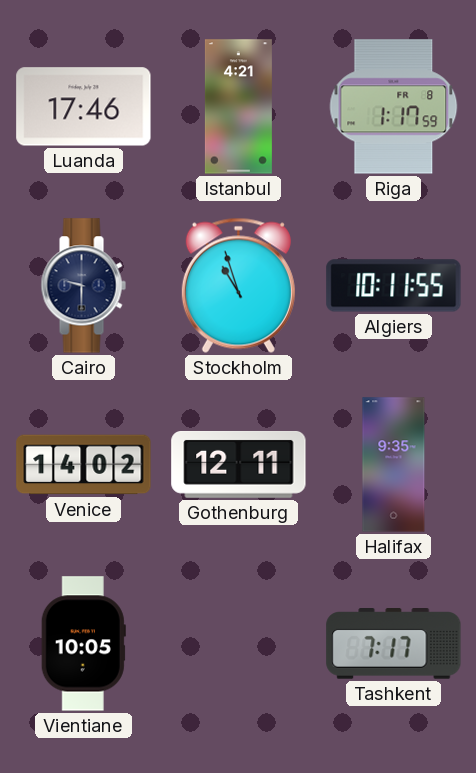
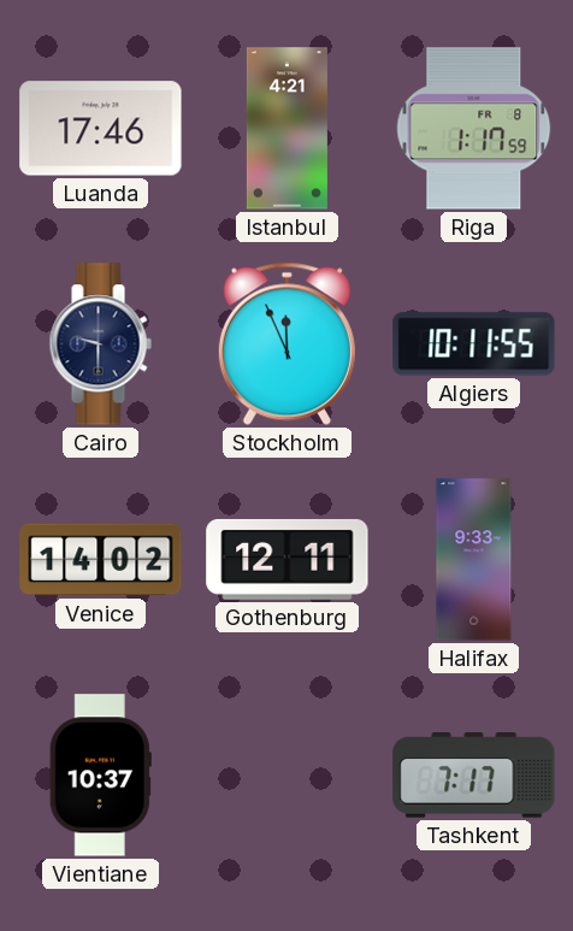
Stockholm: 10:57 -> 11:56
Halifax: 9:35 -> 9:33
Vientiane: 10:05 -> 10:37
